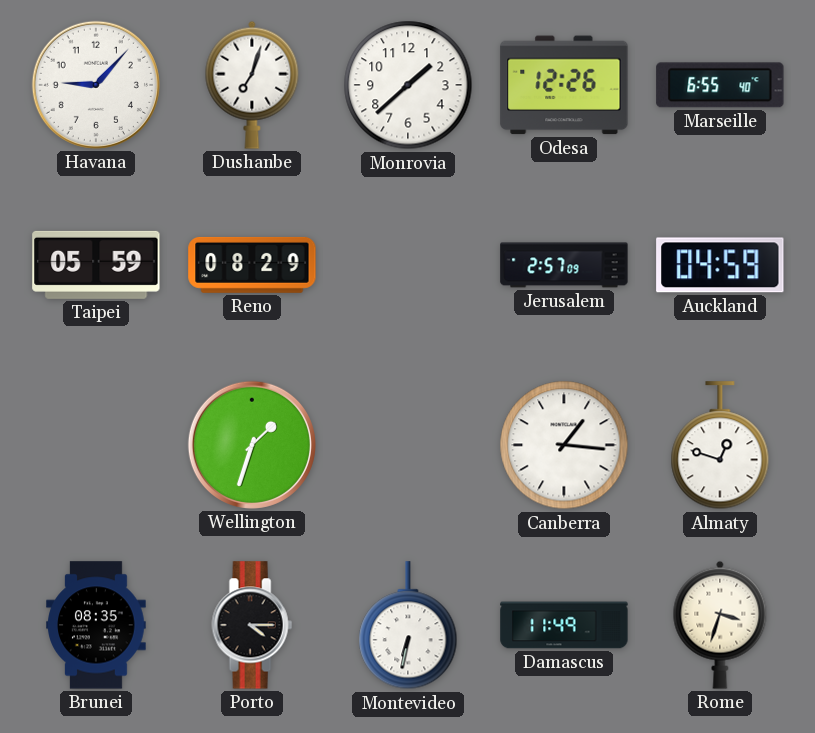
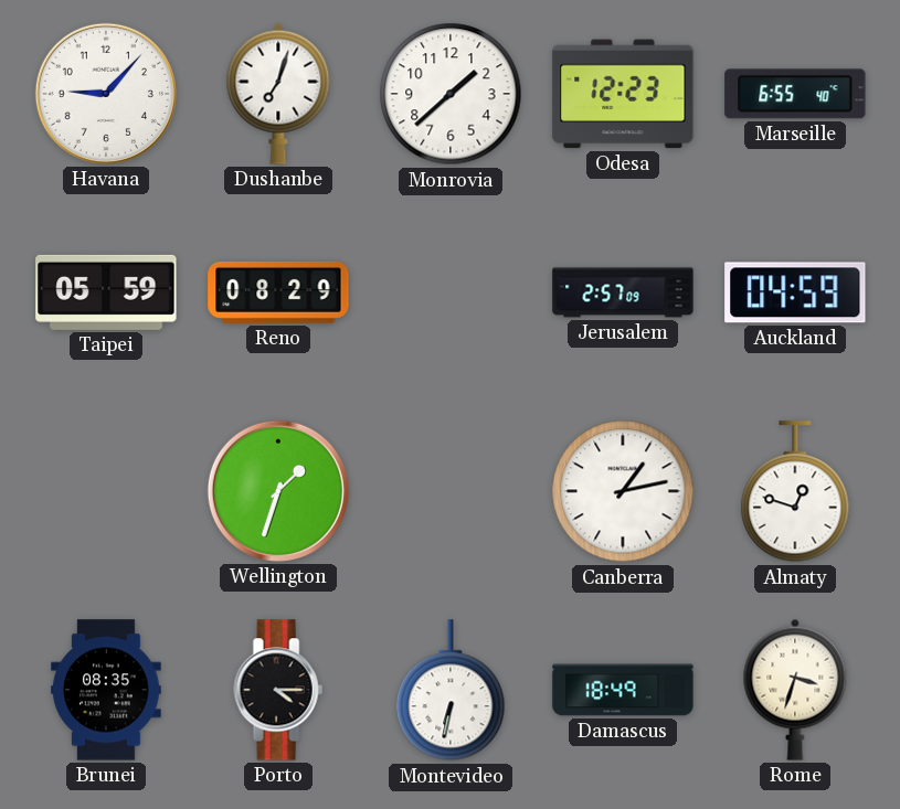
Odesa: 12:26 -> 12:23
Canberra: 1:16 -> 1:13
Damascus: 11:49 -> 18:49
